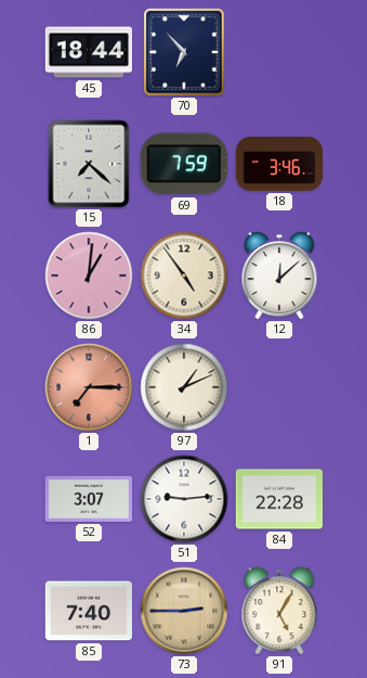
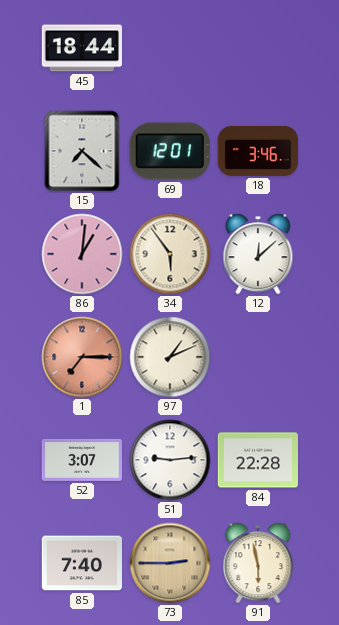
70: 6:53 -> none
69: 7:59 -> 12:01
34: 4:54 -> 5:54
91: 5:05 -> 5:58
